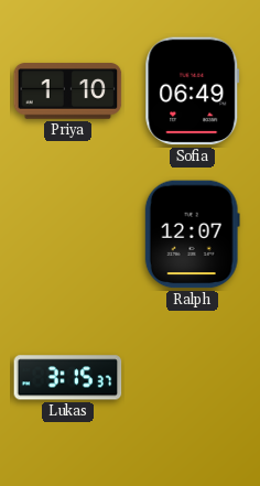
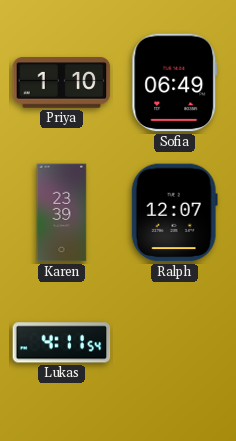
Karen: none -> 23:39
Lukas: 3:15 -> 4:11
